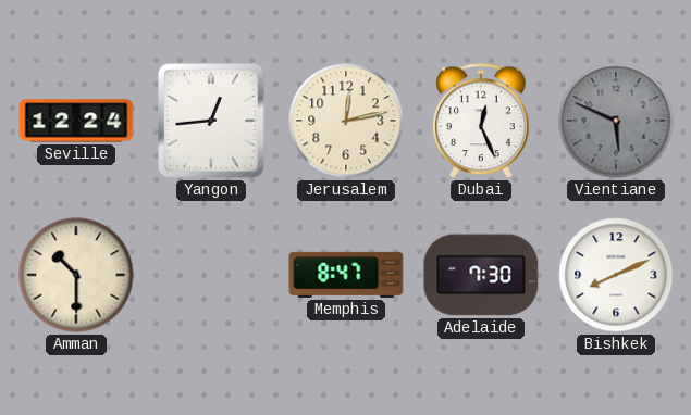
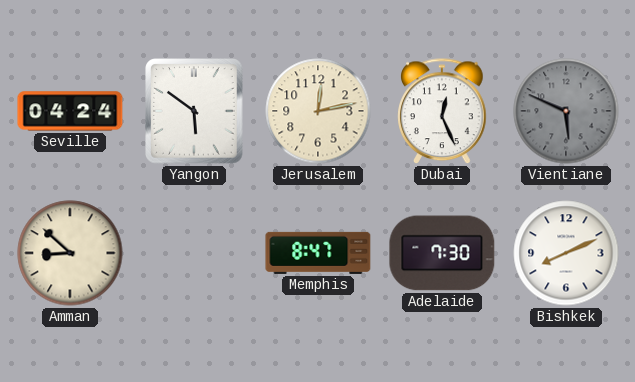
Seville: 12:24 -> 04:24
Yangon: 12:44 -> 5:51
Amman: 10:30 -> 8:52
